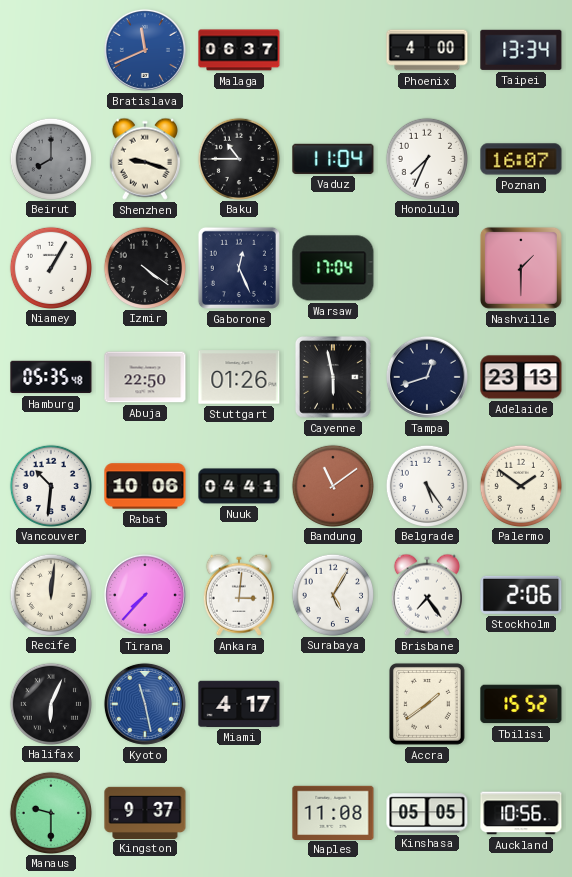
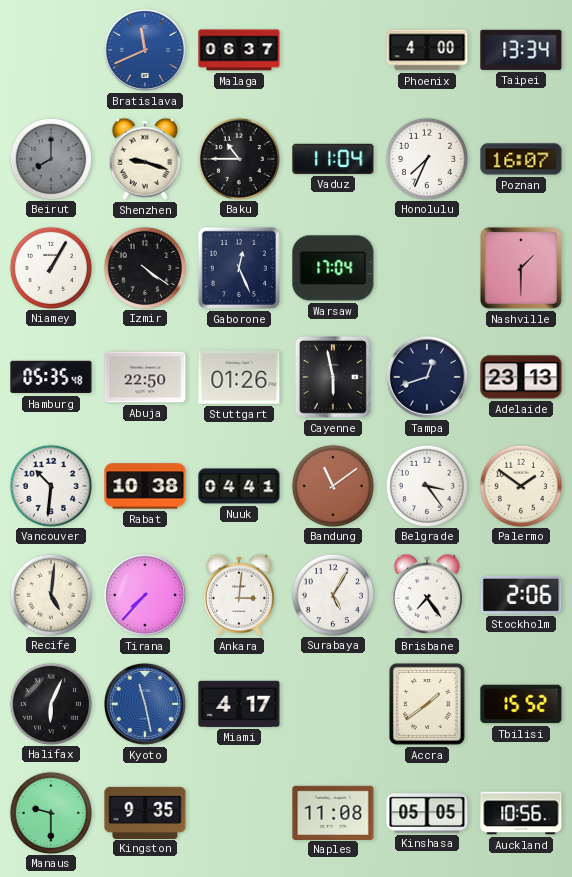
Rabat: 10:06 -> 10:38
Belgrade: 5:24 -> 3:24
Recife: 12:01 -> 5:01
Kingston: 9:37 -> 9:35
